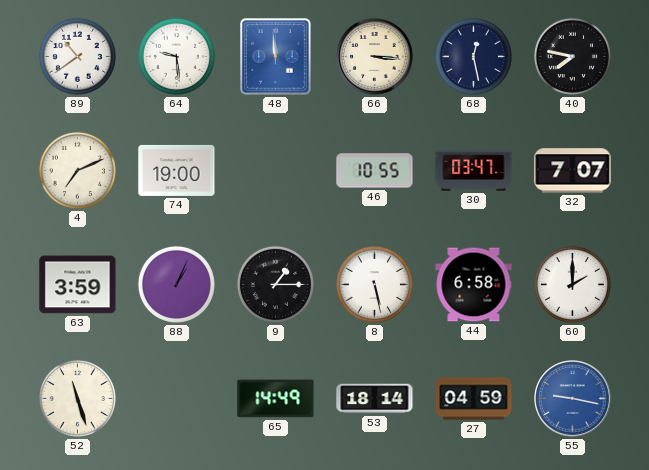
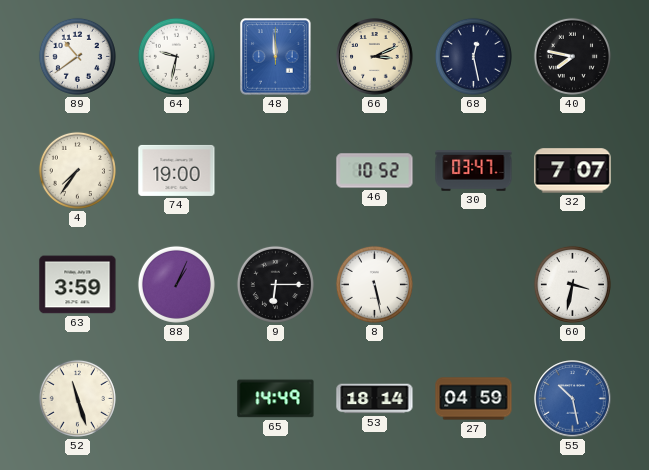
64: 9:29 -> 9:32
66: 3:16 -> 3:11
4: 7:11 -> 7:36
46: 10:55 -> 10:52
9: 1:15 -> 6:15
44: 6:58 -> none
60: 2:00 -> 3:32
55: 9:17 -> 10:28
